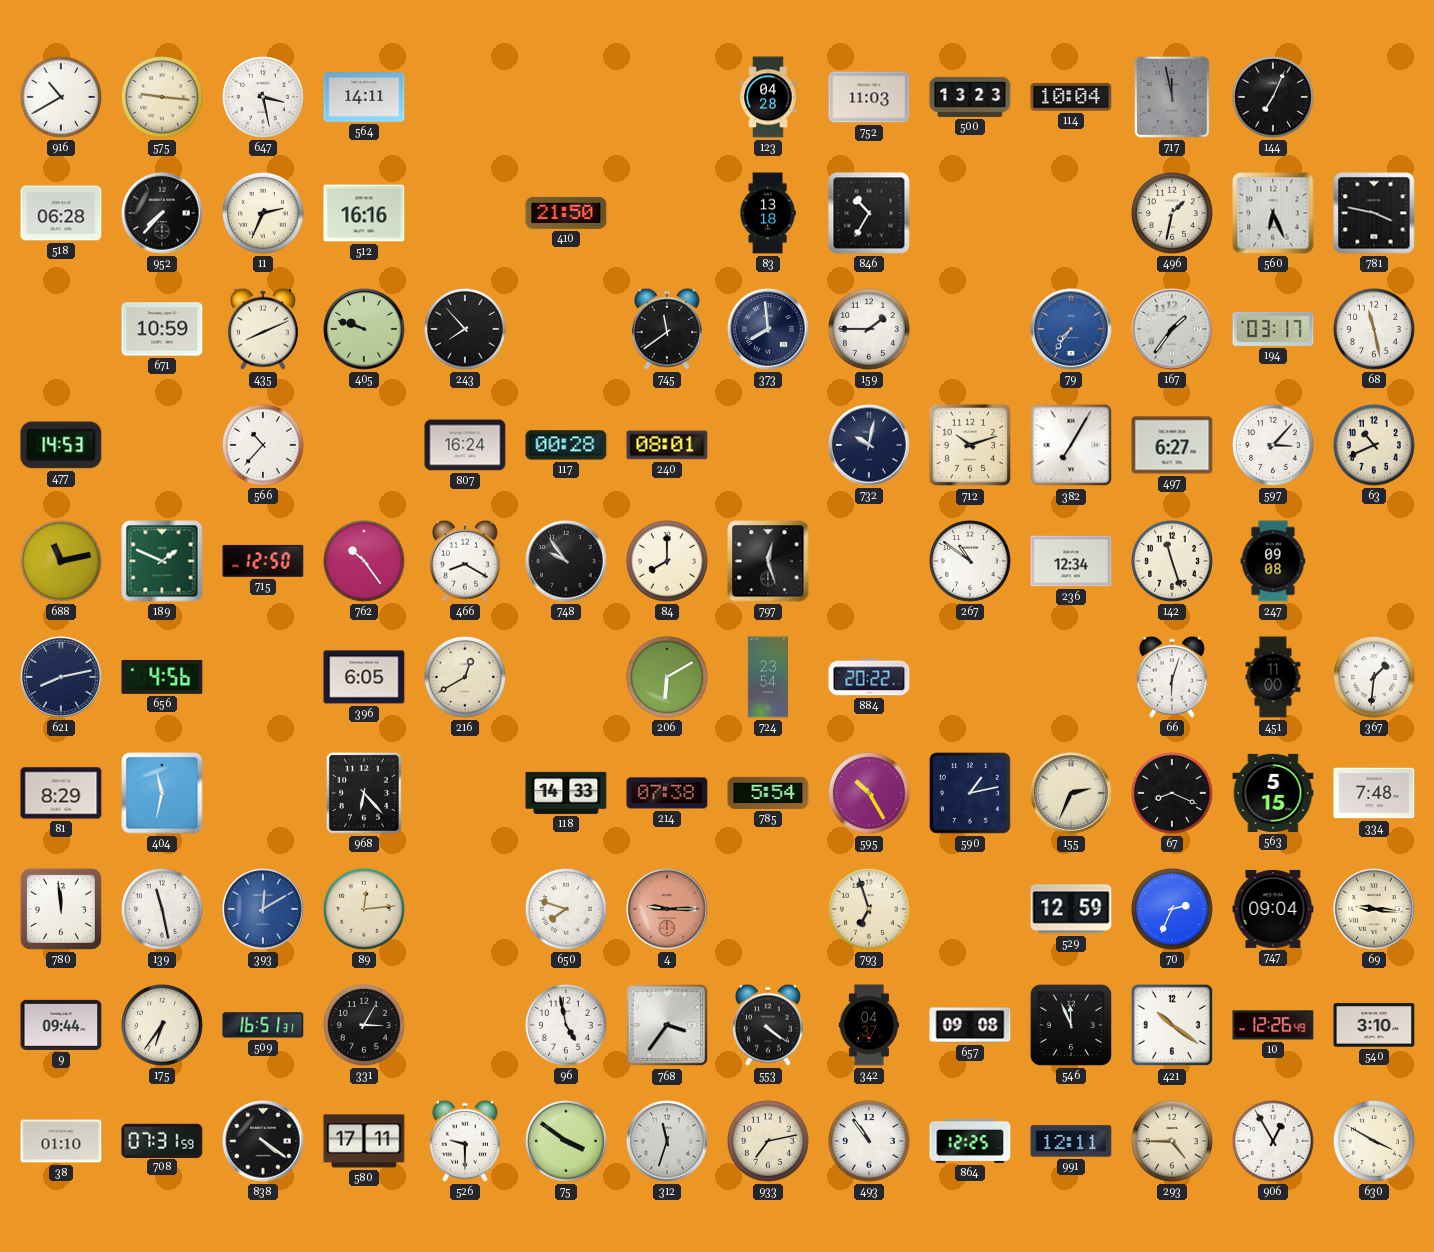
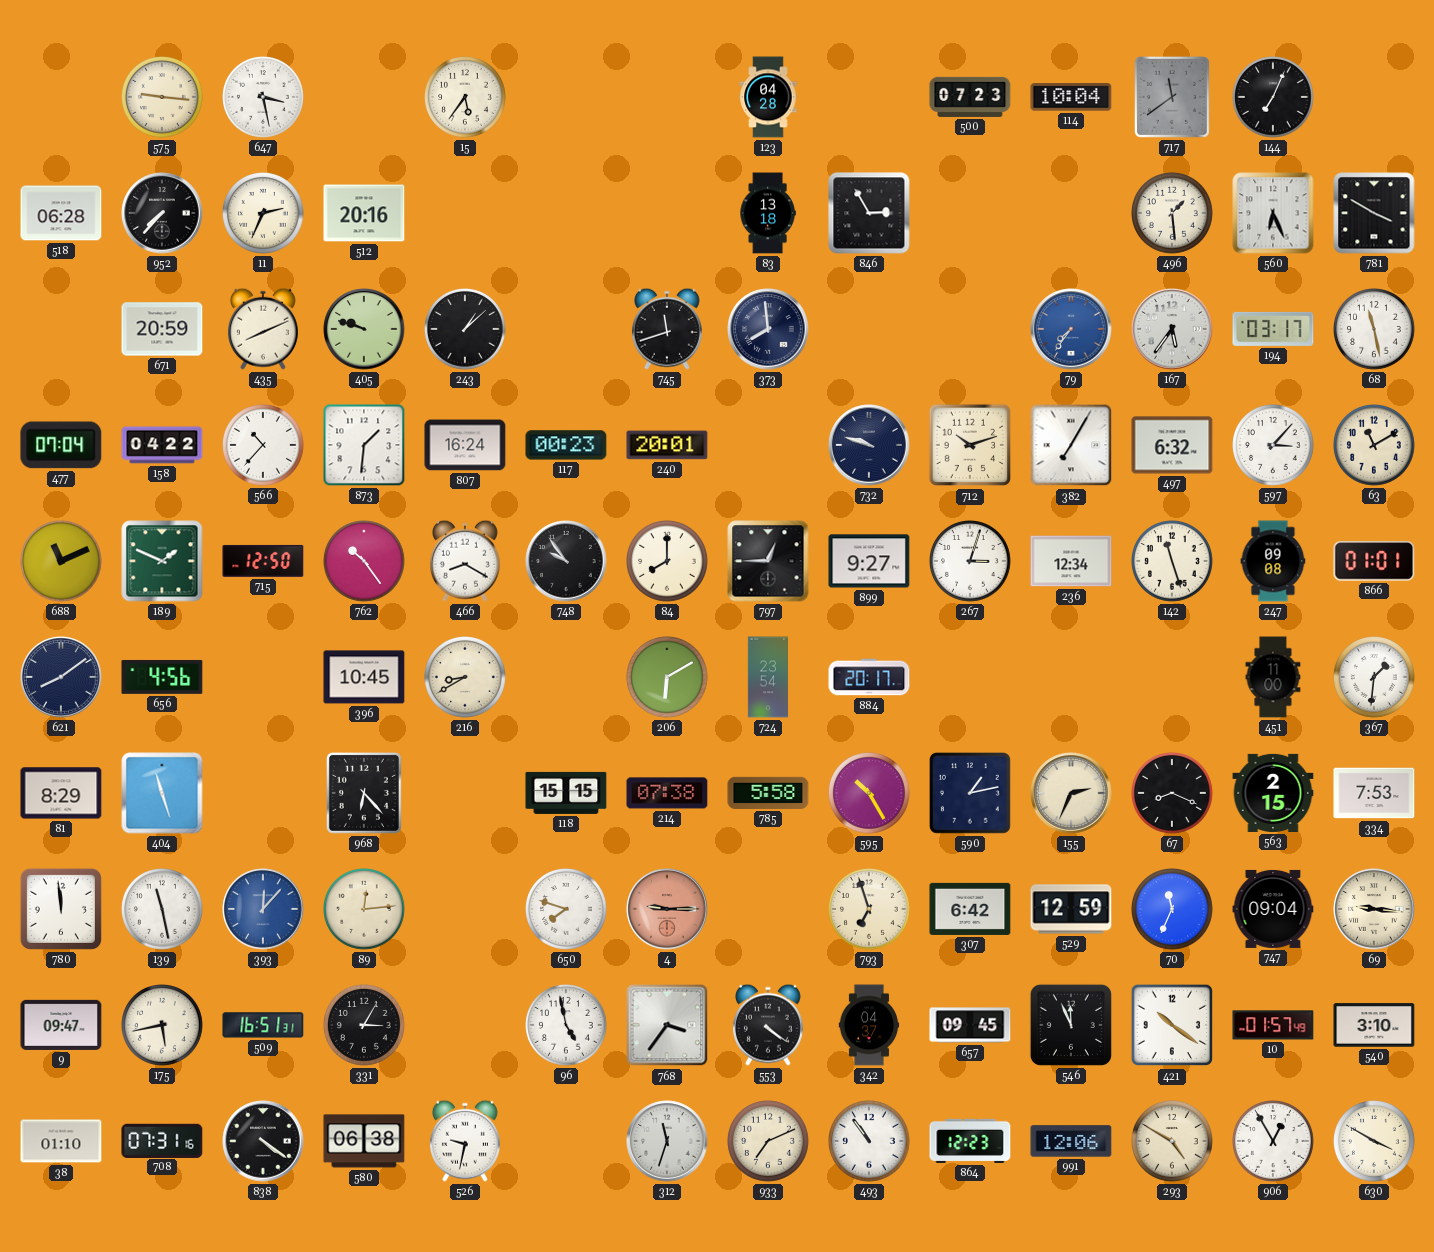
916: 10:40 -> none
564: 14:11 -> none
15: none -> 5:36
752: 11:03 -> none
500: 13:23 -> 07:23
717: 11:58 -> 11:39
512: 16:16 -> 20:16
410: 21:50 -> none
846: 10:35 -> 2:55
496: 1:32 -> 1:29
781: 3:47 -> 3:50
671: 10:59 -> 20:59
243: 7:53 -> 1:08
745: 11:39 -> 11:42
159: 1:45 -> none
167: 1:36 -> 5:36
477: 14:53 -> 07:04
158: none -> 04:22
873: none -> 1:31
117: 00:28 -> 00:23
240: 08:01 -> 20:01
732: 10:02 -> 9:48
497: 6:27 -> 6:32
63: 10:41 -> 11:10
688: 11:13 -> 11:11
797: 12:27 -> 12:45
899: none -> 9:27
267: 10:51 -> 3:03
866: none -> 01:01
621: 8:13 -> 8:09
396: 6:05 -> 10:45
216: 12:40 -> 8:40
884: 20:22 -> 20:17
66: 6:03 -> none
404: 11:32 -> 11:27
118: 14:33 -> 15:15
785: 5:54 -> 5:58
563: 5:15 -> 2:15
334: 7:48 -> 7:53
393: 12:10 -> 12:07
307: none -> 6:42
70: 2:34 -> 11:34
9: 09:44 -> 09:47
175: 6:36 -> 5:43
657: 09:08 -> 09:45
10: 12:26 -> 01:57
708: 07:31:59 -> 07:31:16
580: 17:11 -> 06:38
526: 9:30 -> 9:32
75: 3:51 -> none
933: 7:13 -> 7:11
864: 12:25 -> 12:23
991: 12:11 -> 12:06
293: 4:45 -> 4:50
